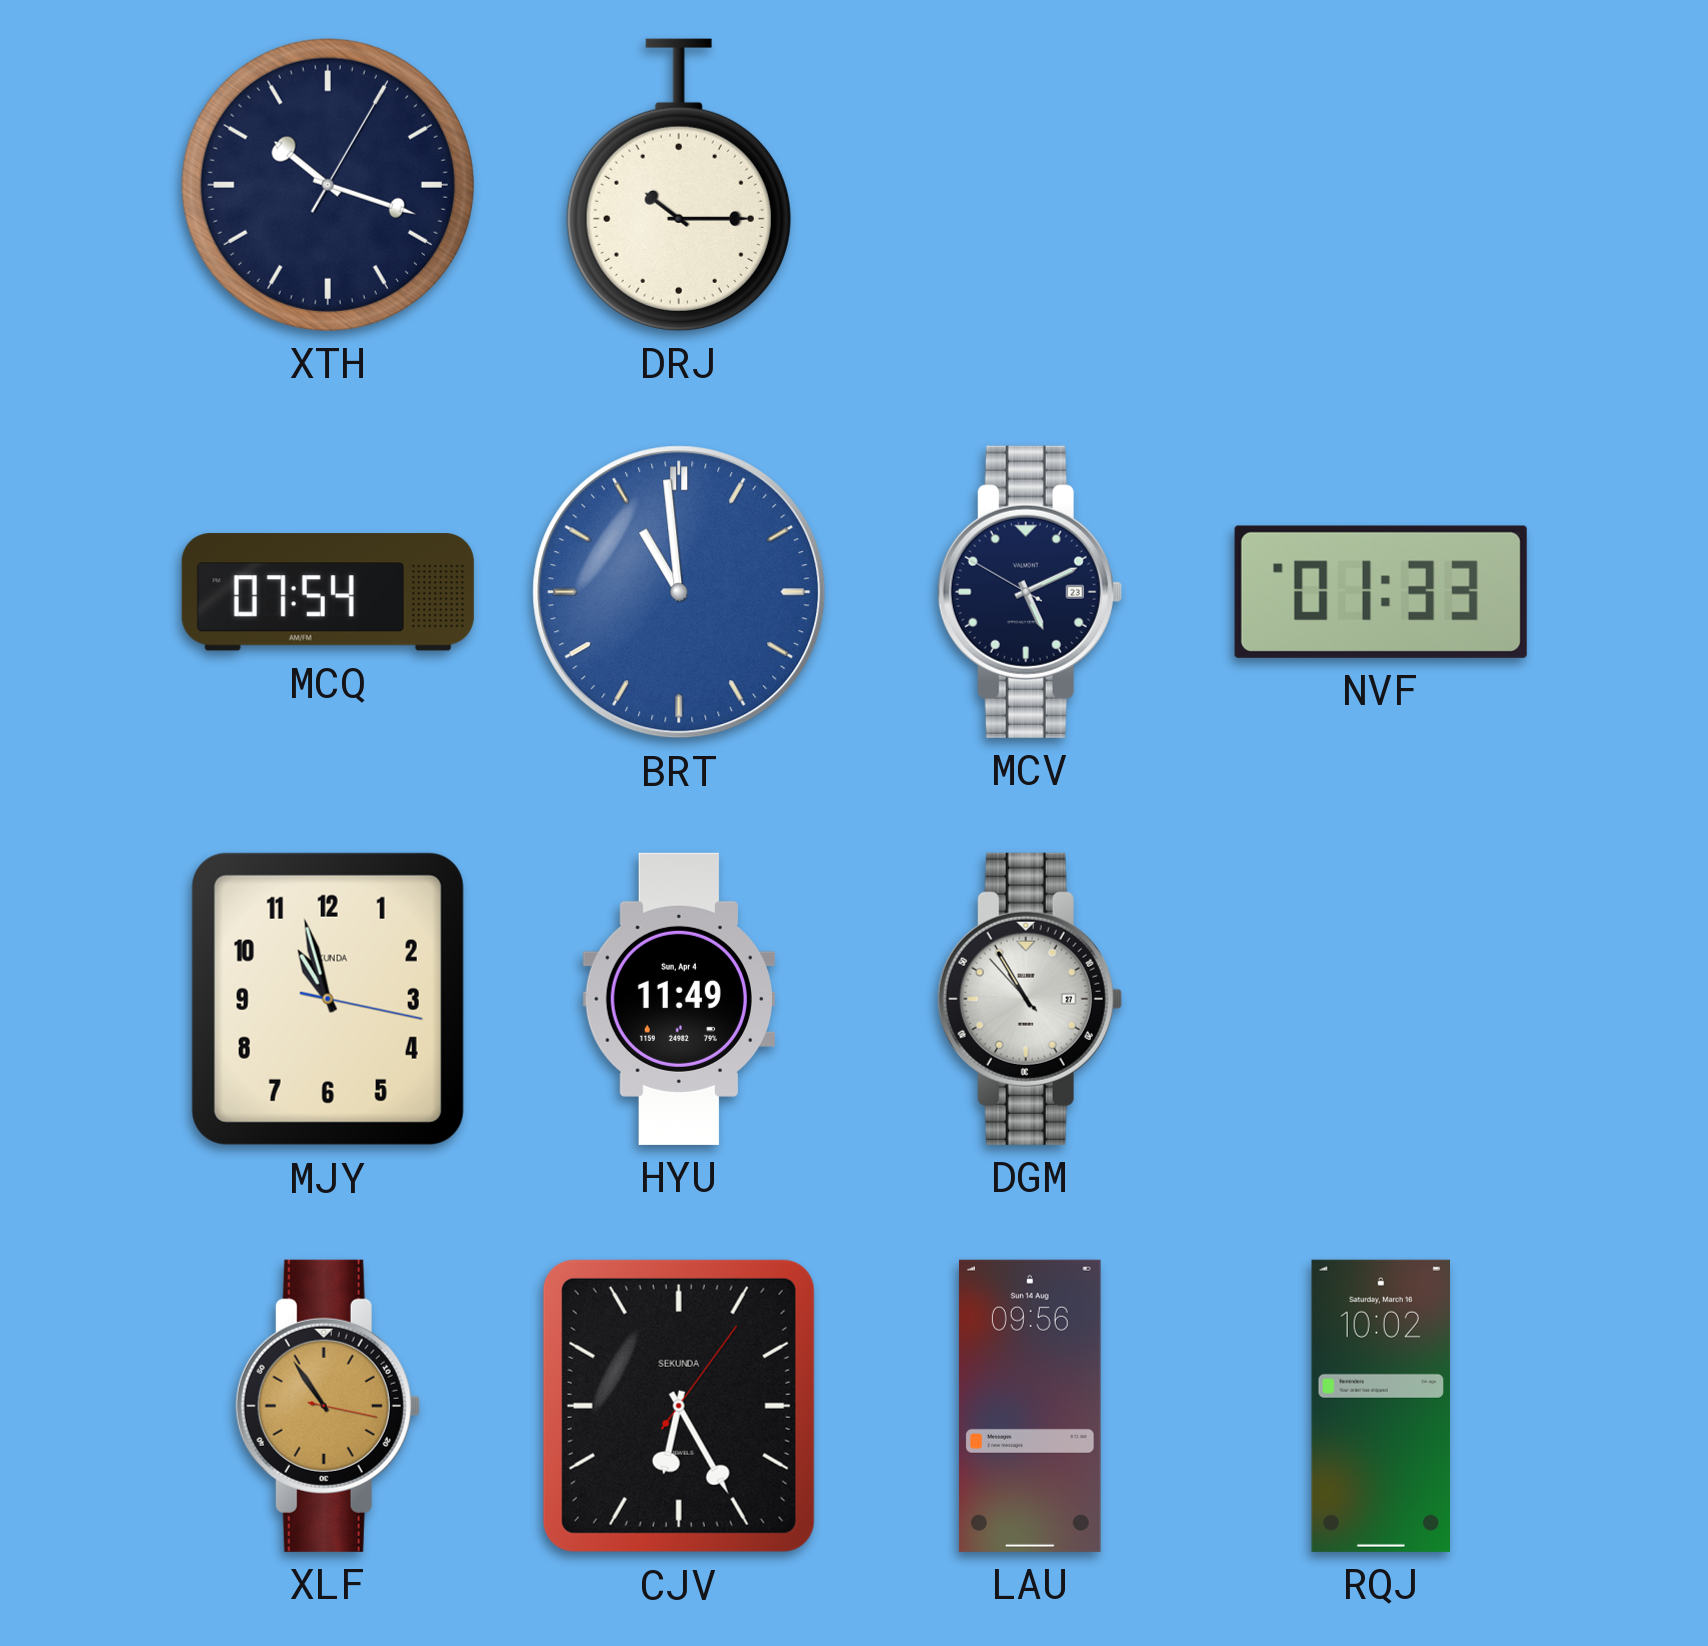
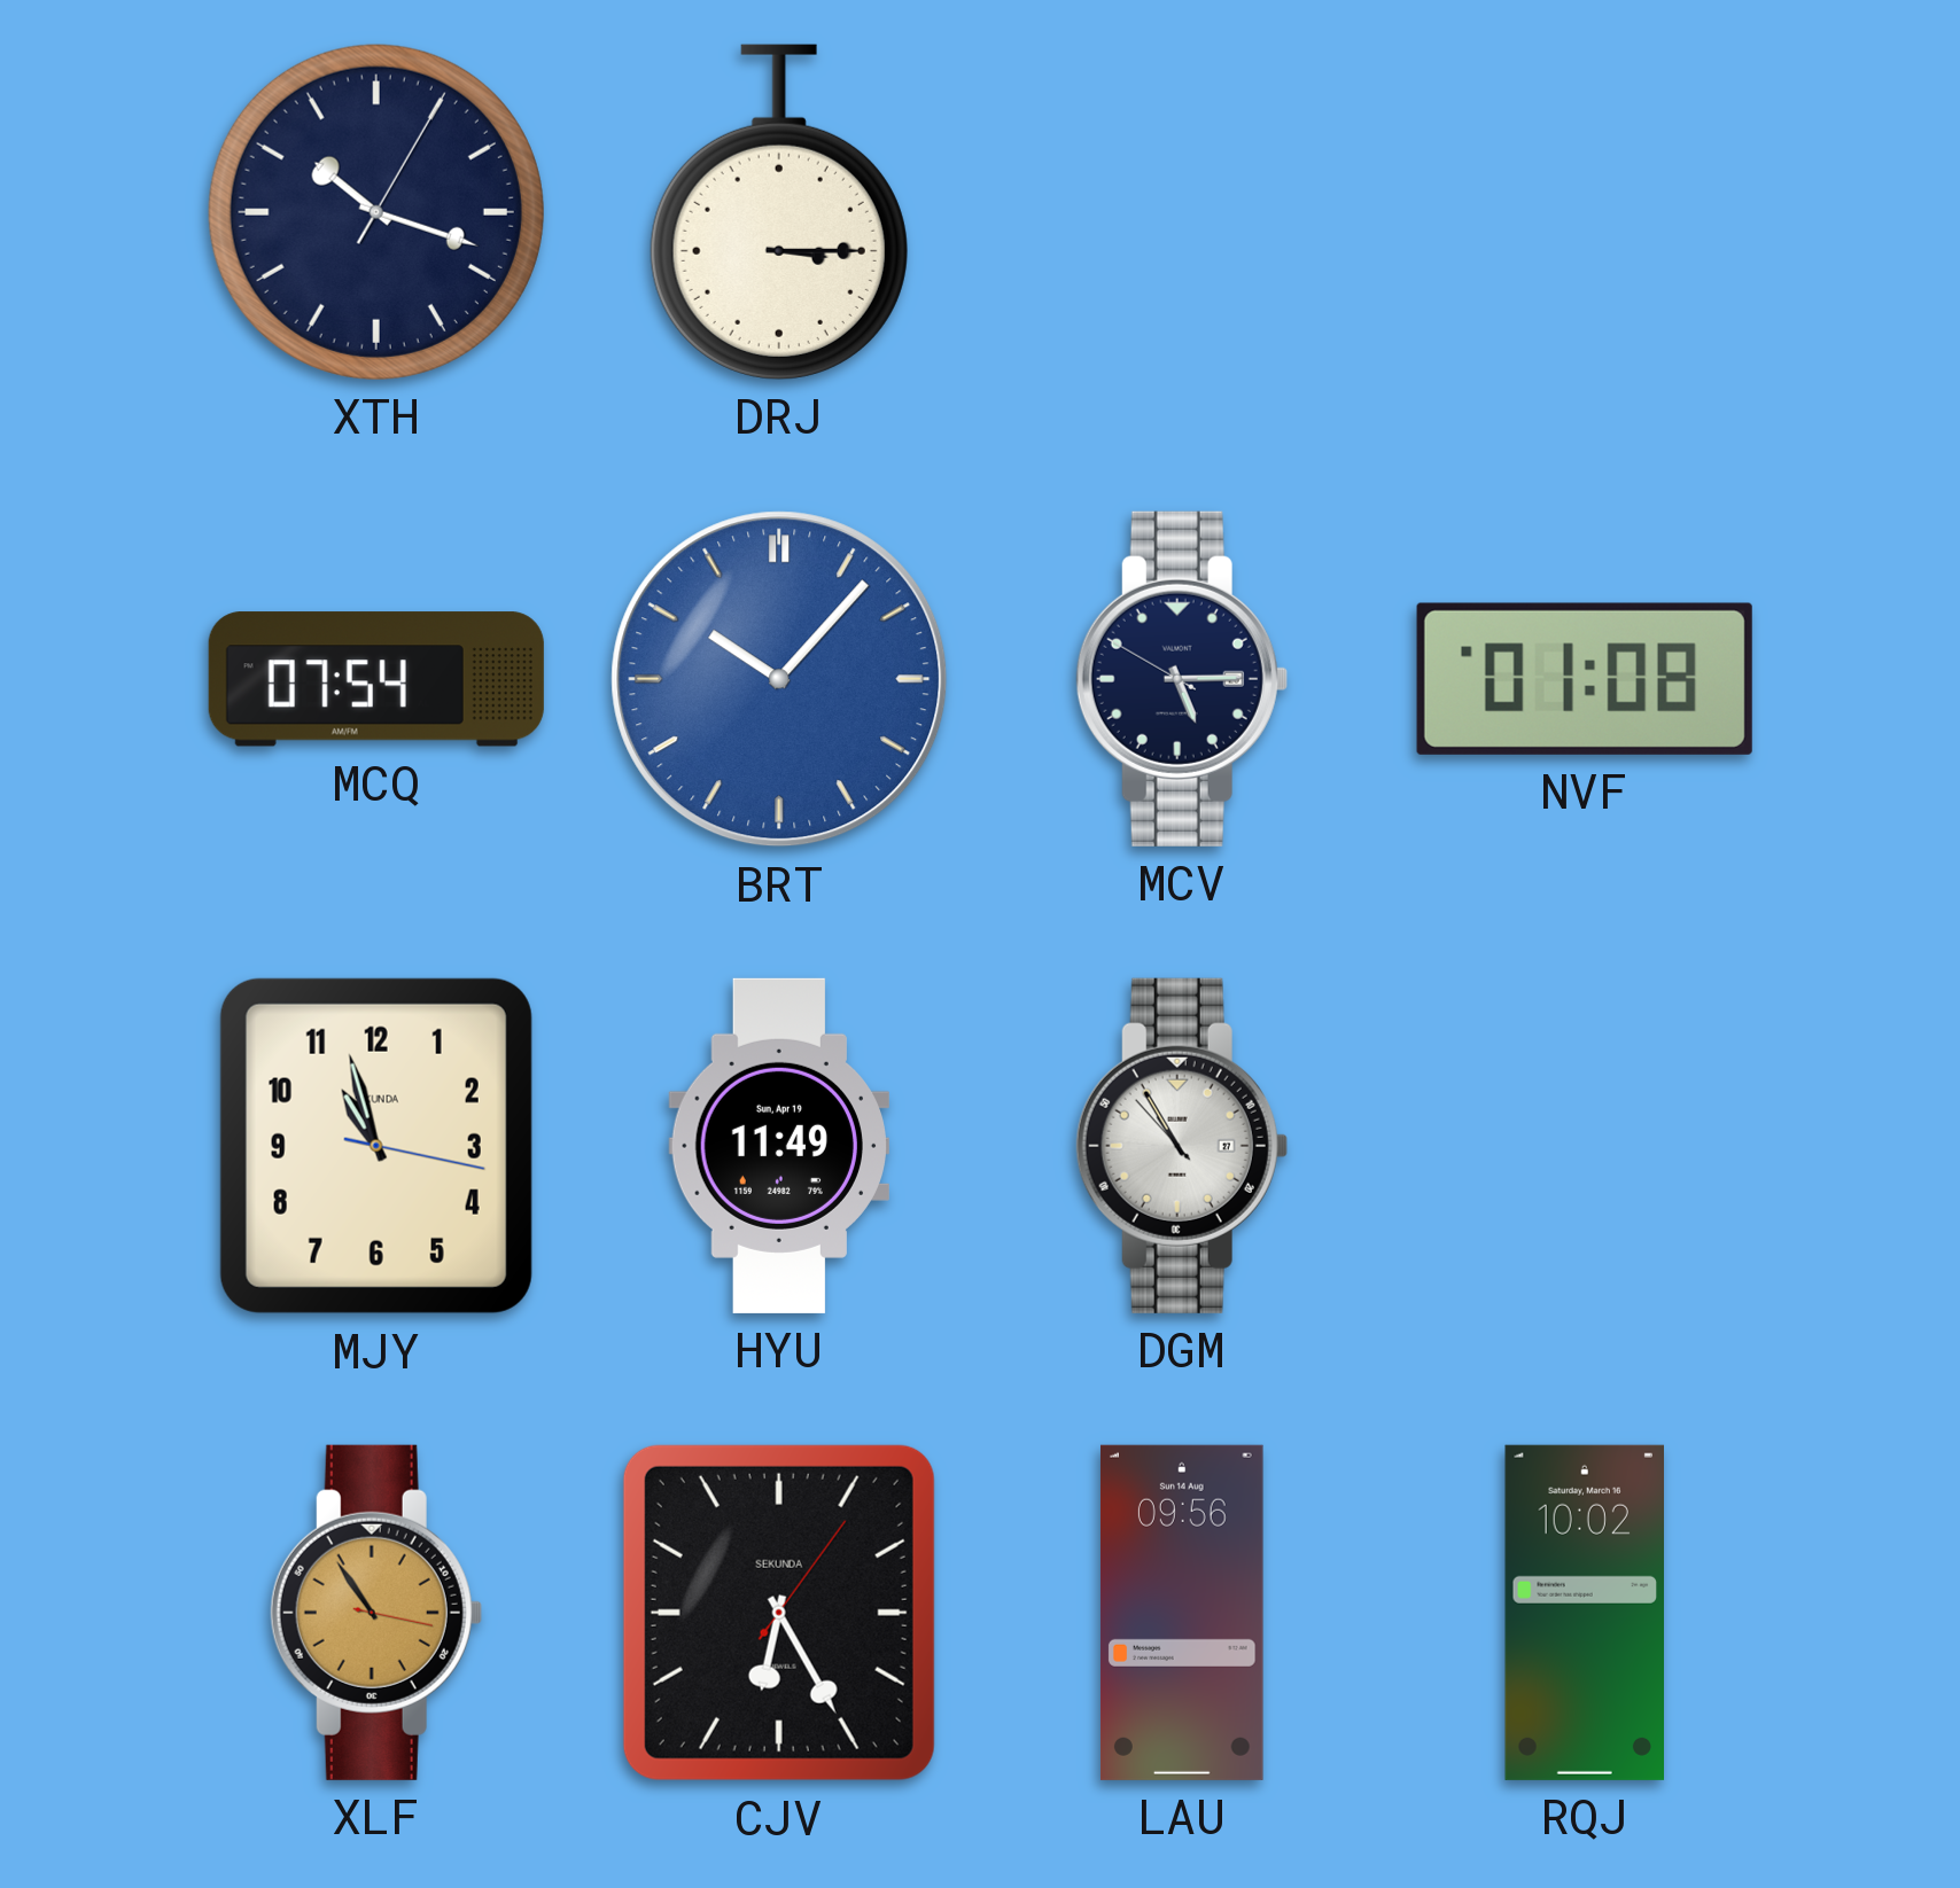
DRJ: 10:15 -> 3:15
BRT: 10:59 -> 10:07
MCV: 5:10 -> 5:14
NVF: 01:33 -> 01:08
HYU date: Sun, Apr 4 -> Sun, Apr 19
